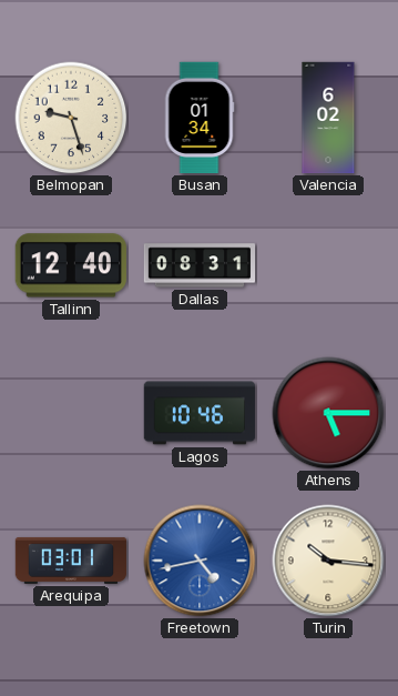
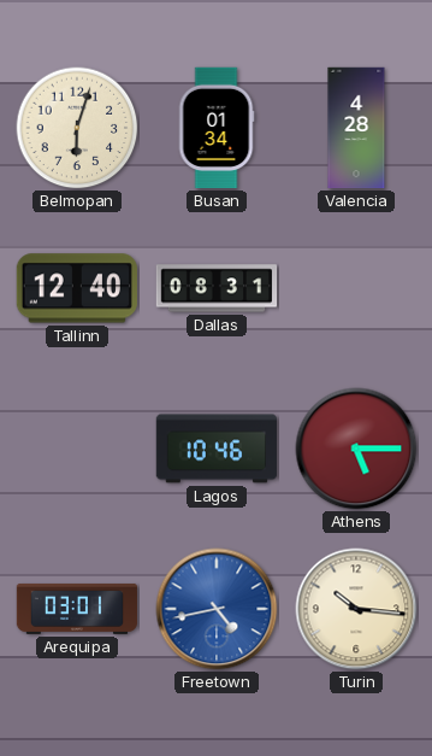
Belmopan: 9:27 -> 6:03
Valencia: 6:02 -> 4:28
